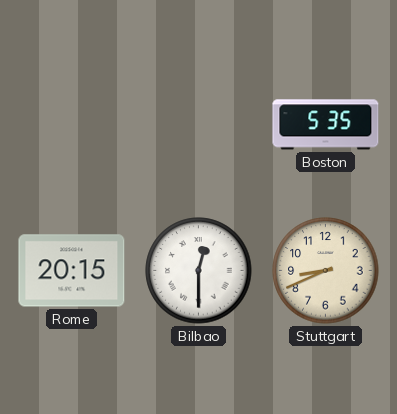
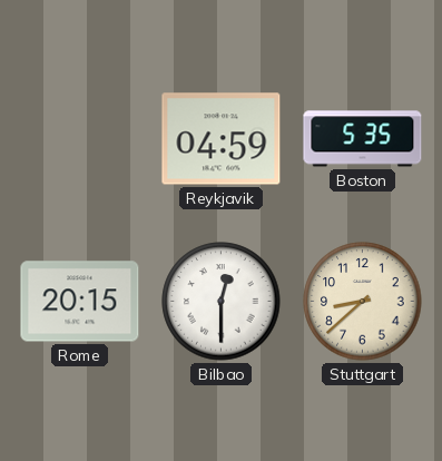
Reykjavik: none -> 04:59
Stuttgart: 8:41 -> 8:38
